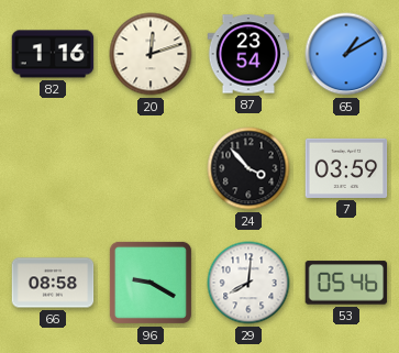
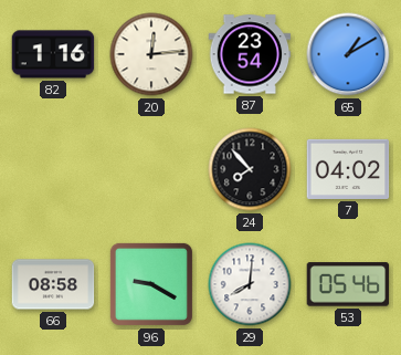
20: 12:12 -> 12:14
24: 3:53 -> 7:53
7: 03:59 -> 04:02
